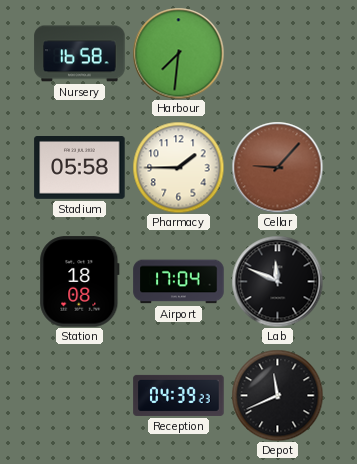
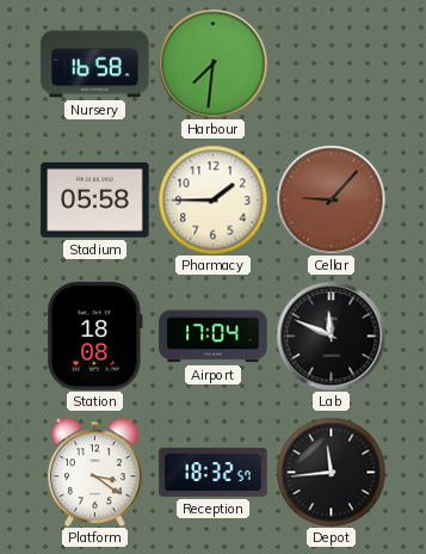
Platform: none -> 3:21
Reception: 04:39 -> 18:32
Depot: 11:41 -> 11:44
